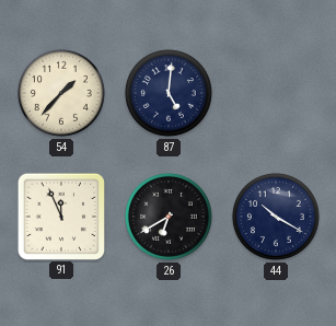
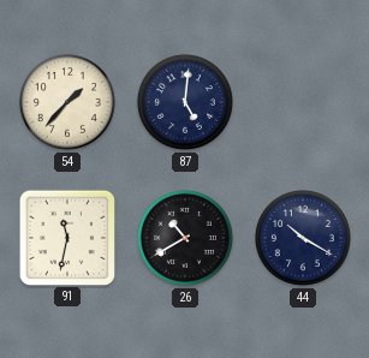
91: 11:56 -> 11:32
26: 6:40 -> 10:40
